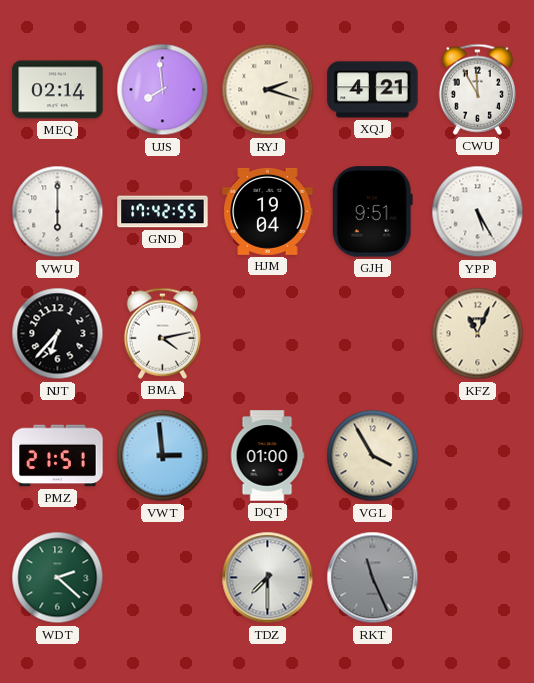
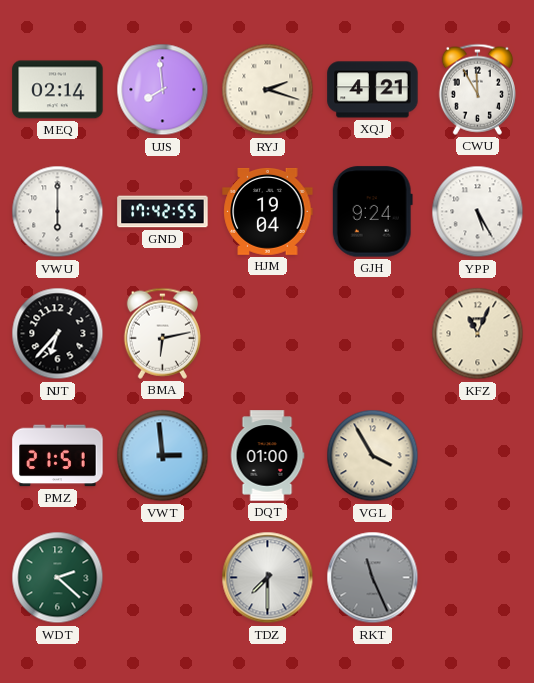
GJH: 9:51 -> 9:24
BMA: 4:13 -> 6:13
